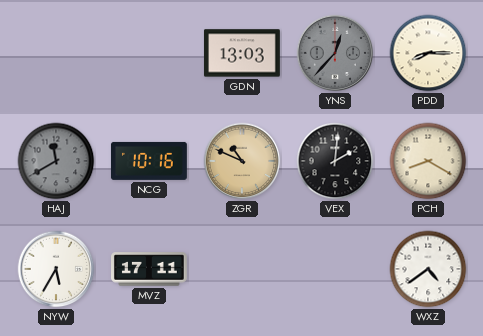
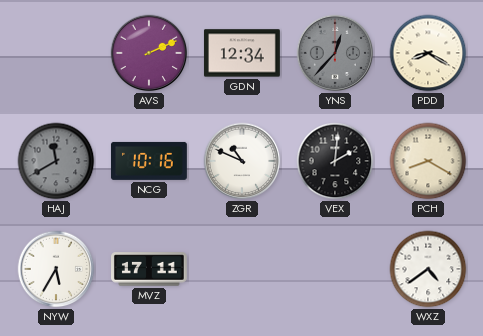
AVS: none -> 2:11
GDN: 13:03 -> 12:34
PDD: 8:15 -> 8:20
ZGR dial: champagne -> white
